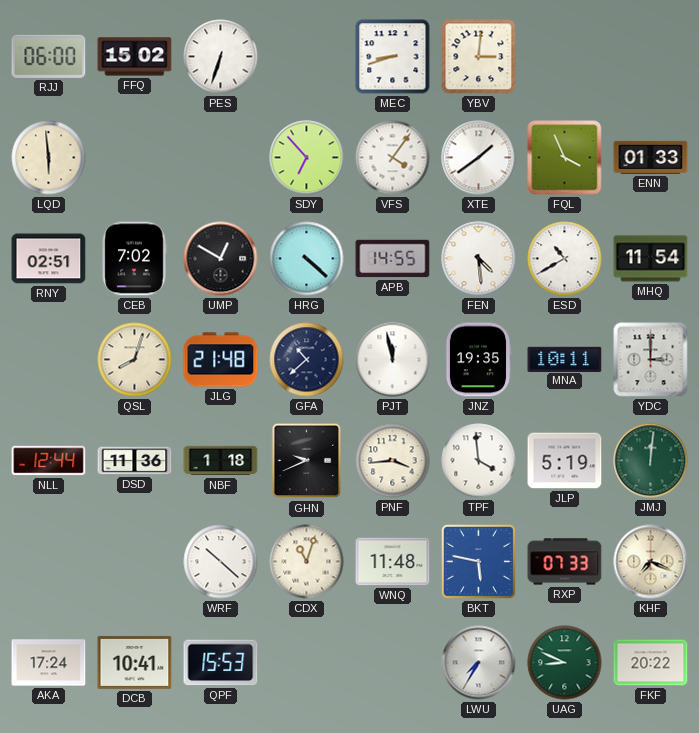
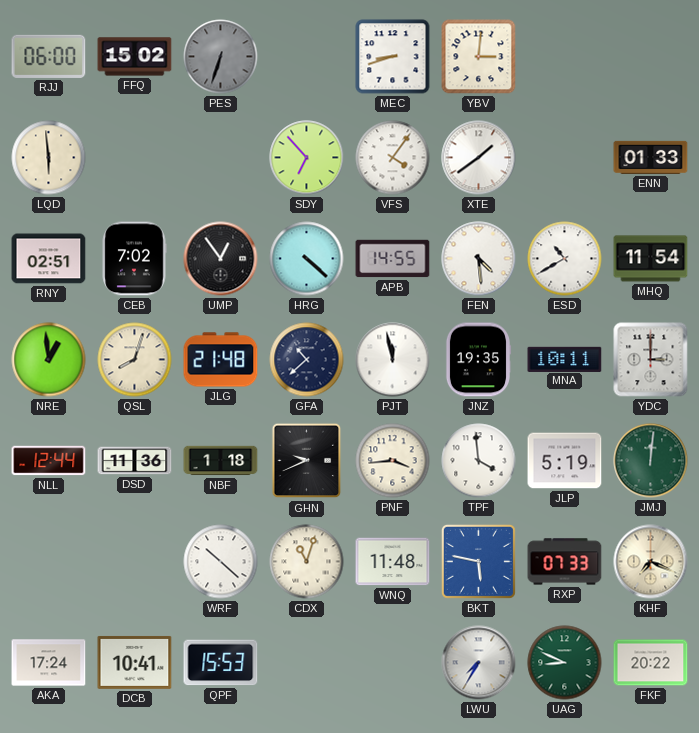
PES dial: white -> grey
FQL: 3:56 -> none
UMP: 12:50 -> 12:54
NRE: none -> 12:59
